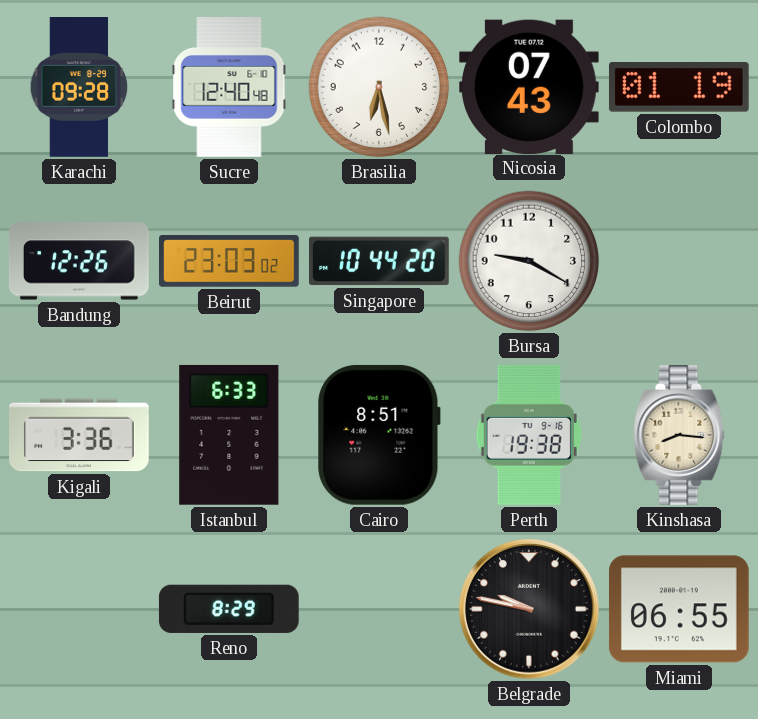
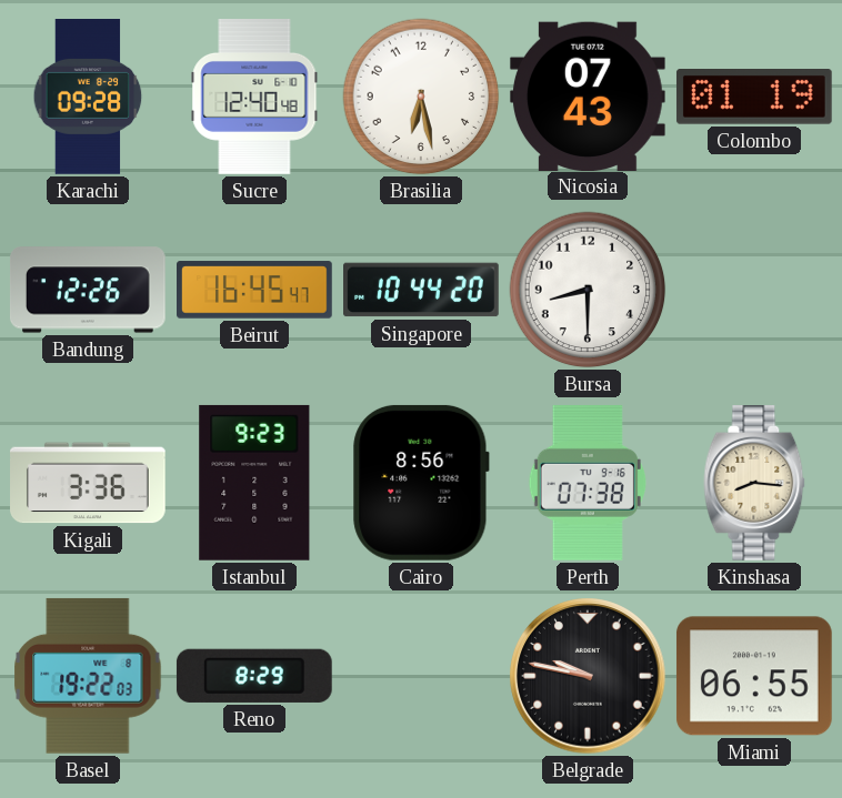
Beirut: 23:03 -> 16:45
Bursa: 9:20 -> 8:30
Istanbul: 6:33 -> 9:23
Cairo: 8:51 -> 8:56
Perth: 19:38 -> 07:38
Basel: none -> 19:22
